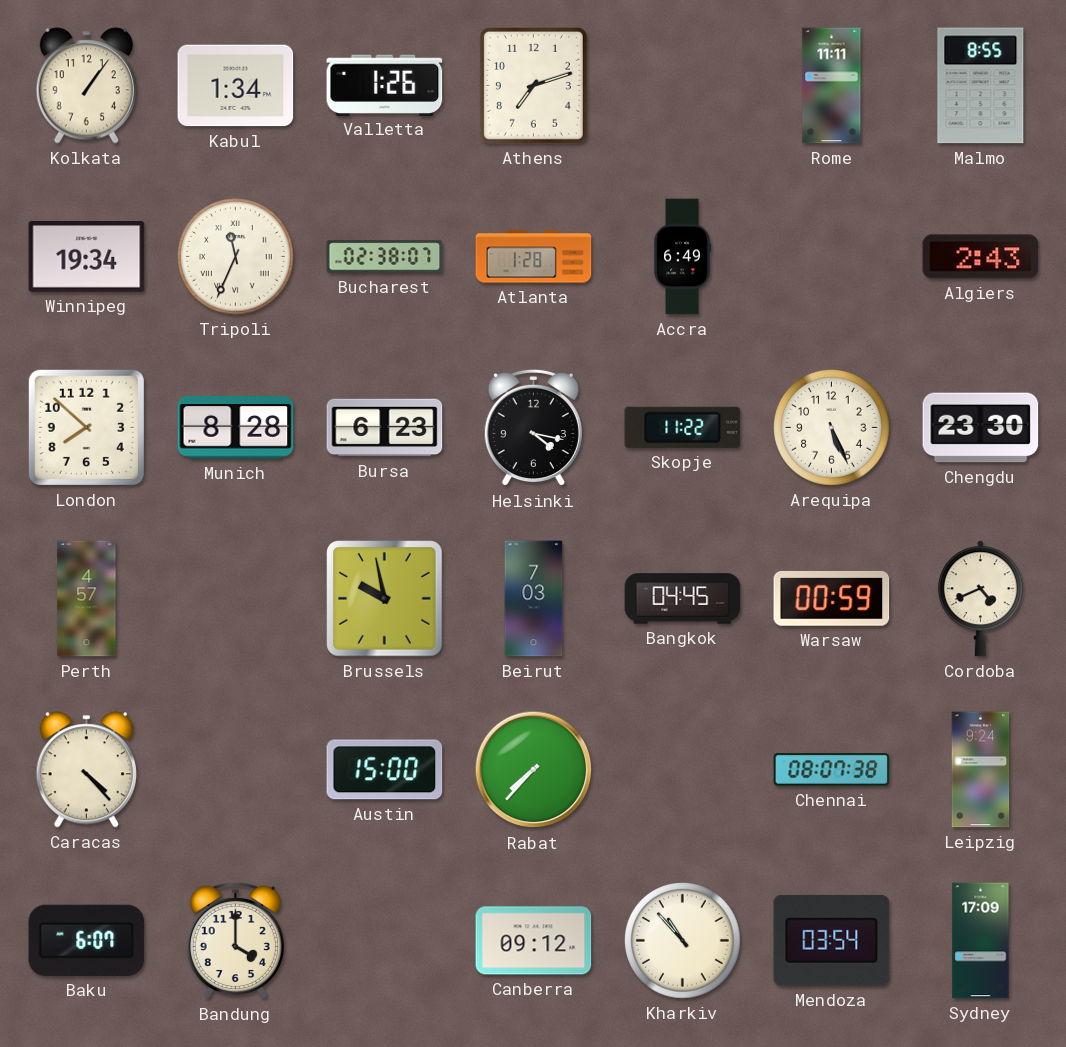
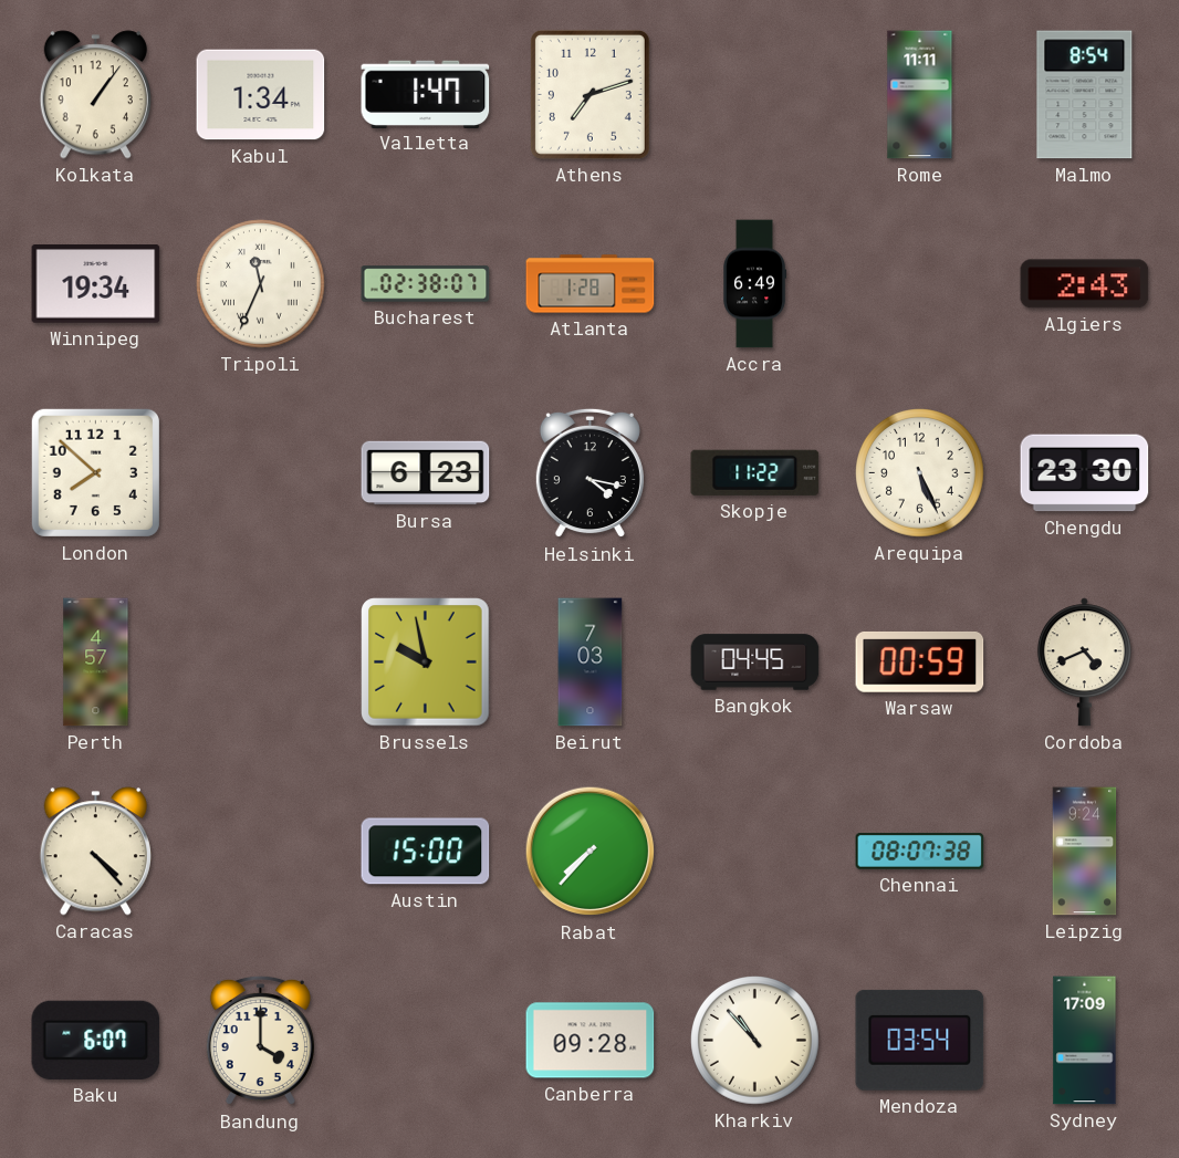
Valletta: 1:26 -> 1:47
Malmo: 8:55 -> 8:54
Munich: 8:28 -> none
Canberra: 09:12 -> 09:28
